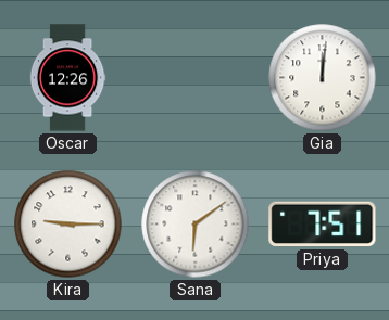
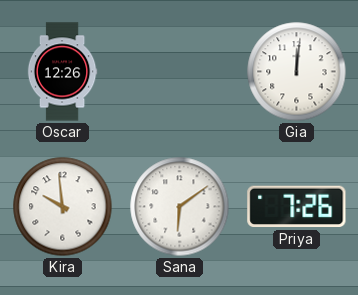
Kira: 9:15 -> 9:59
Priya: 7:51 -> 7:26
